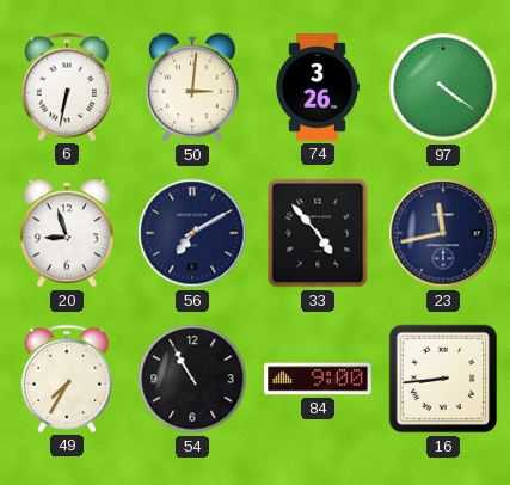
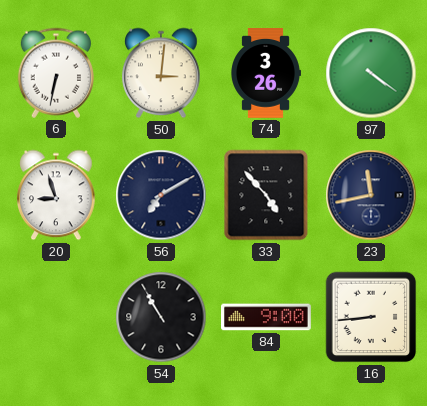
49: 7:35 -> none
